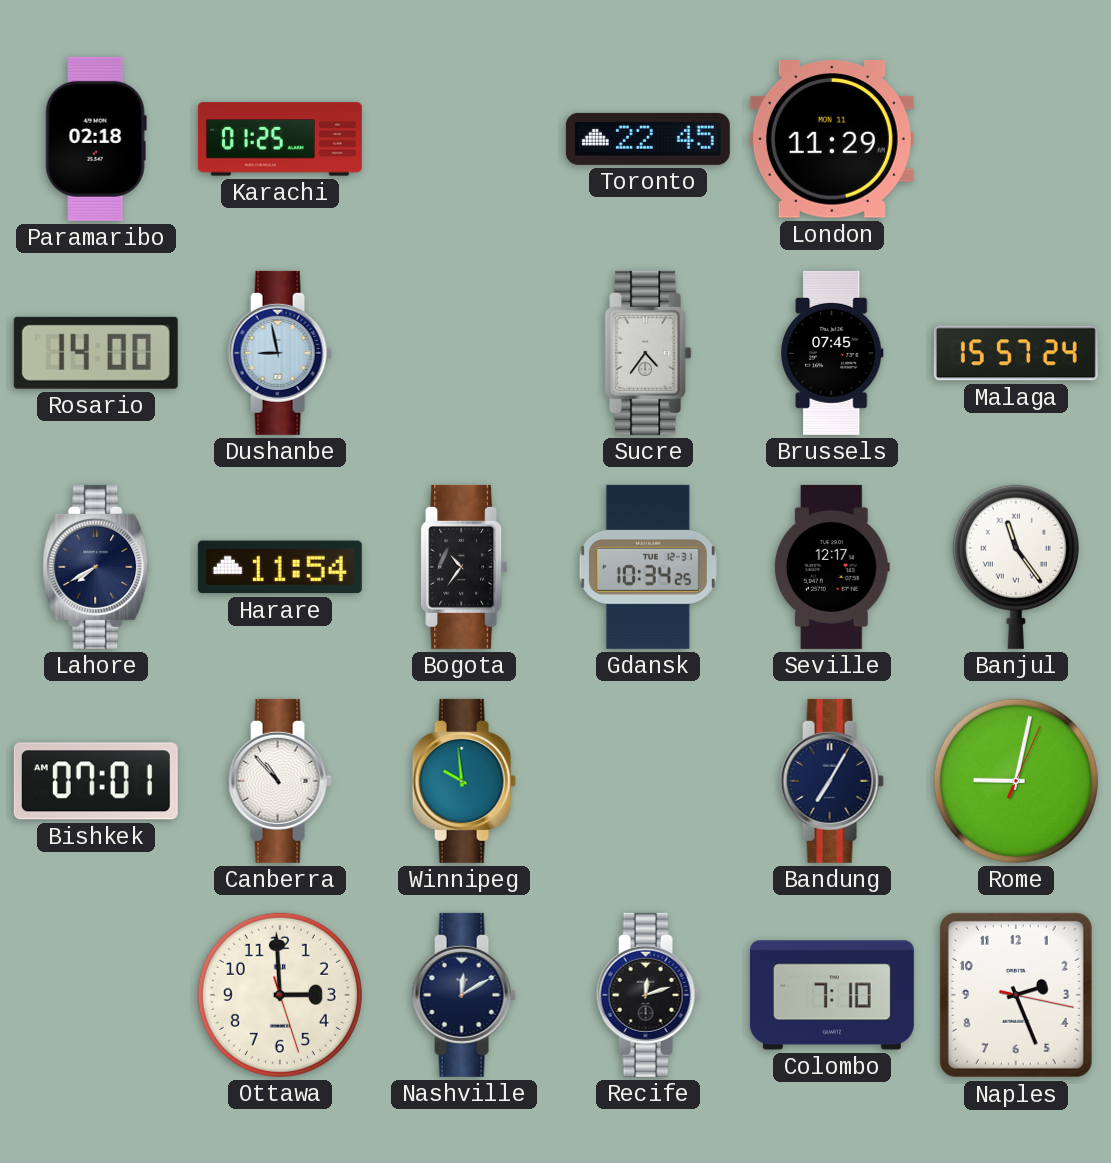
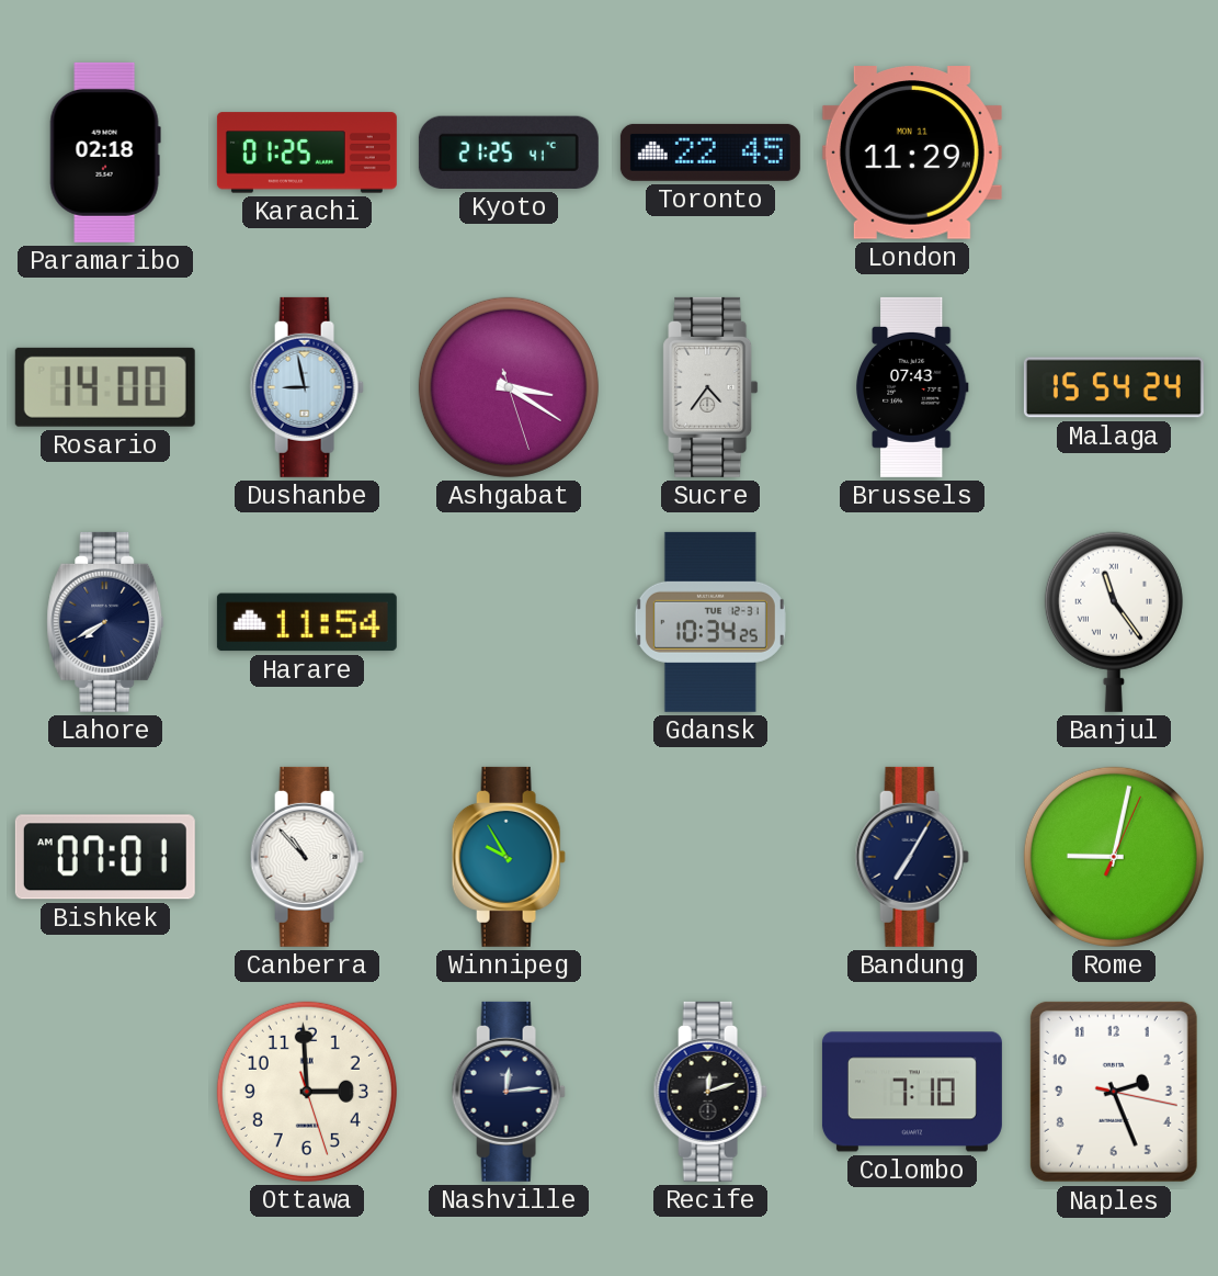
Kyoto: none -> 21:25
Ashgabat: none -> 3:20
Brussels: 07:45 -> 07:43
Malaga: 15:57 -> 15:54
Bogota: 10:36 -> none
Seville: 12:17 -> none
Winnipeg: 9:59 -> 9:55
Nashville: 12:10 -> 12:14
